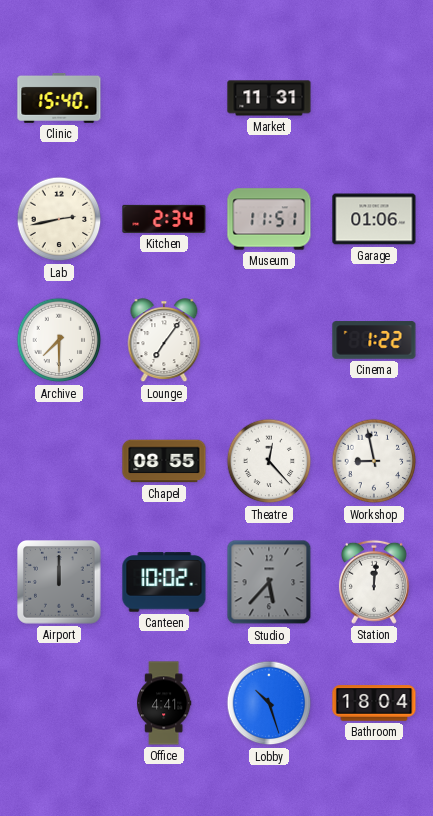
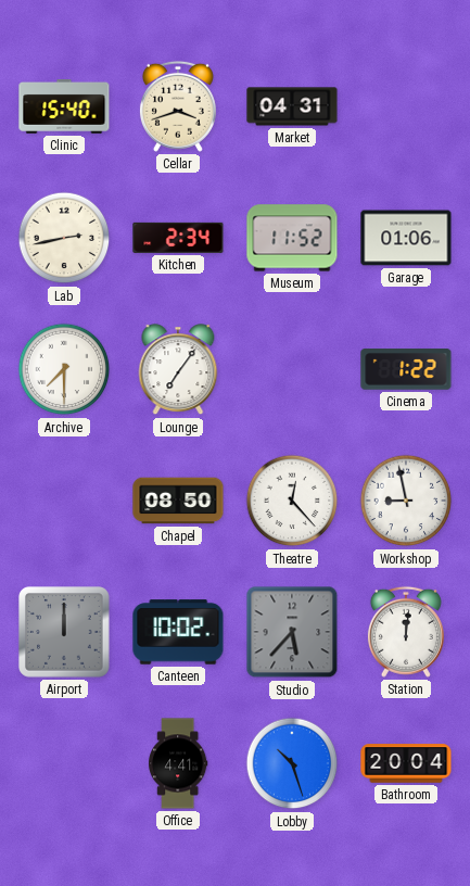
Cellar: none -> 3:42
Market: 11:31 -> 04:31
Museum: 11:51 -> 11:52
Chapel: 08:55 -> 08:50
Bathroom: 18:04 -> 20:04
